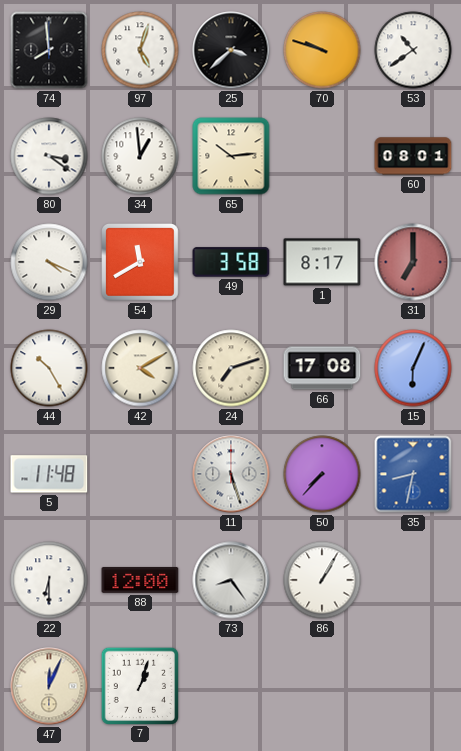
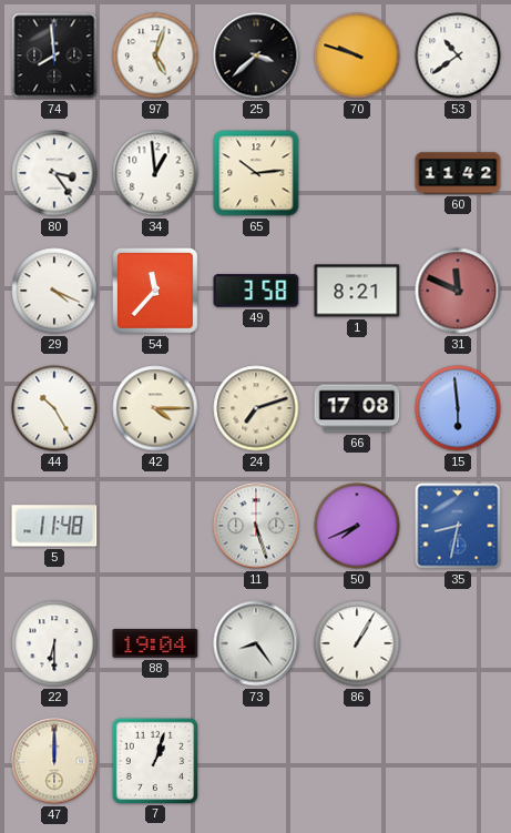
80: 3:21 -> 3:24
60: 08:01 -> 11:42
54: 11:40 -> 11:37
1: 8:17 -> 8:21
31: 7:00 -> 11:49
42: 4:10 -> 4:15
15: 6:04 -> 5:59
50: 7:37 -> 7:41
88: 12:00 -> 19:04
47: 12:04 -> 12:00
